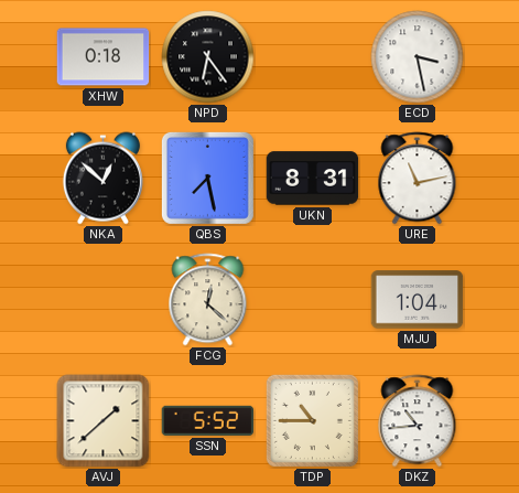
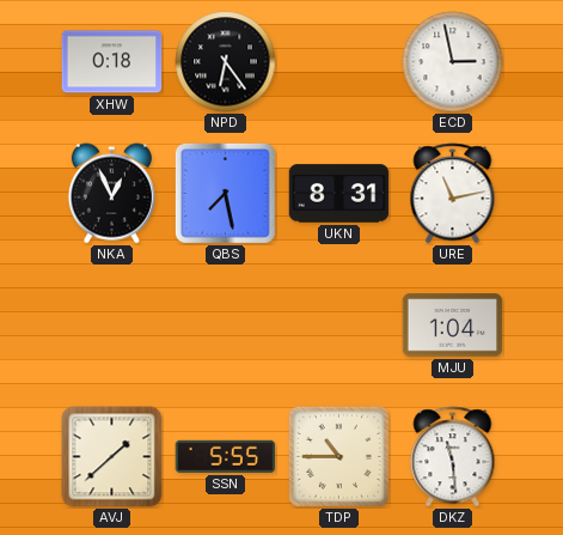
ECD: 3:28 -> 2:58
NKA: 12:52 -> 12:56
FCG: 12:22 -> none
SSN: 5:52 -> 5:55
DKZ: 10:44 -> 11:29
